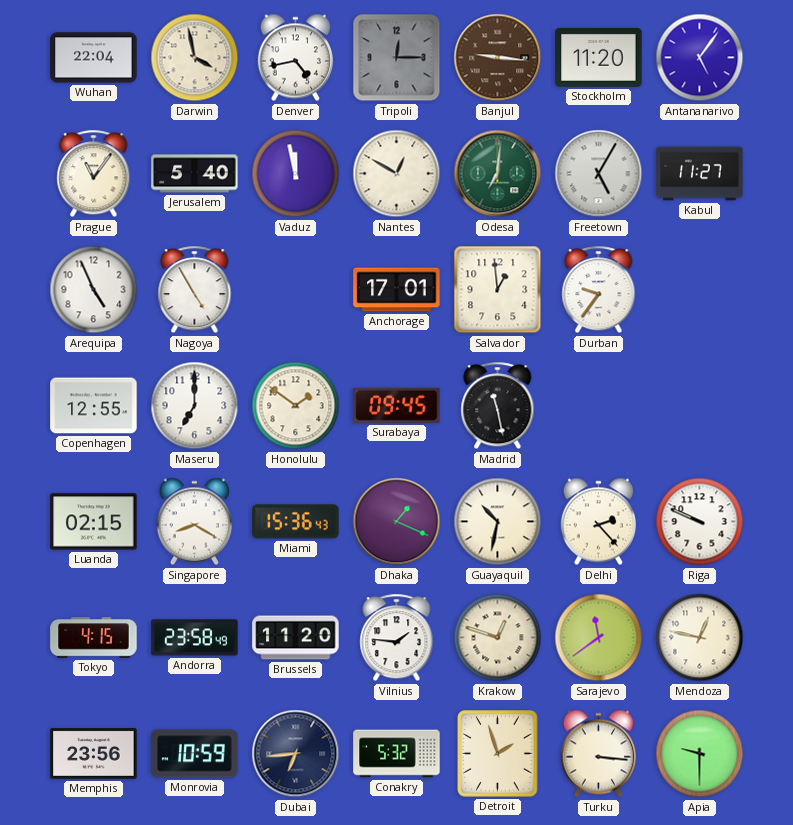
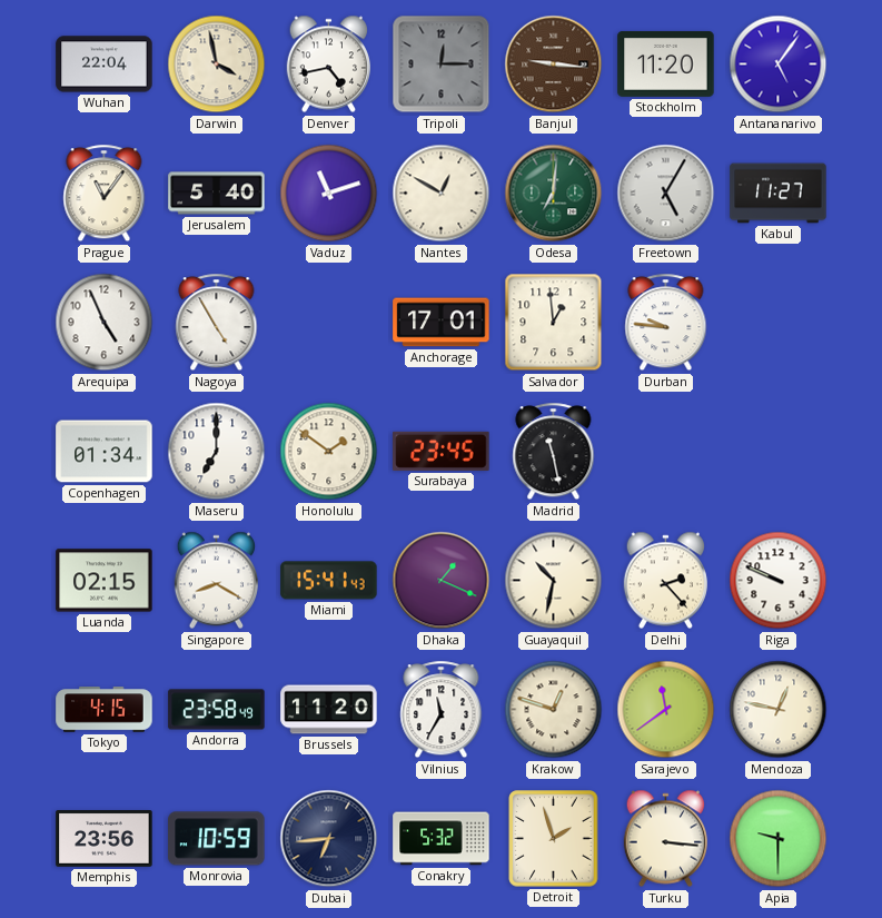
Vaduz: 11:58 -> 11:12
Durban: 9:36 -> 9:46
Copenhagen: 12:55 -> 01:34
Surabaya: 09:45 -> 23:45
Miami: 15:36 -> 15:41
Vilnius: 1:46 -> 11:35
